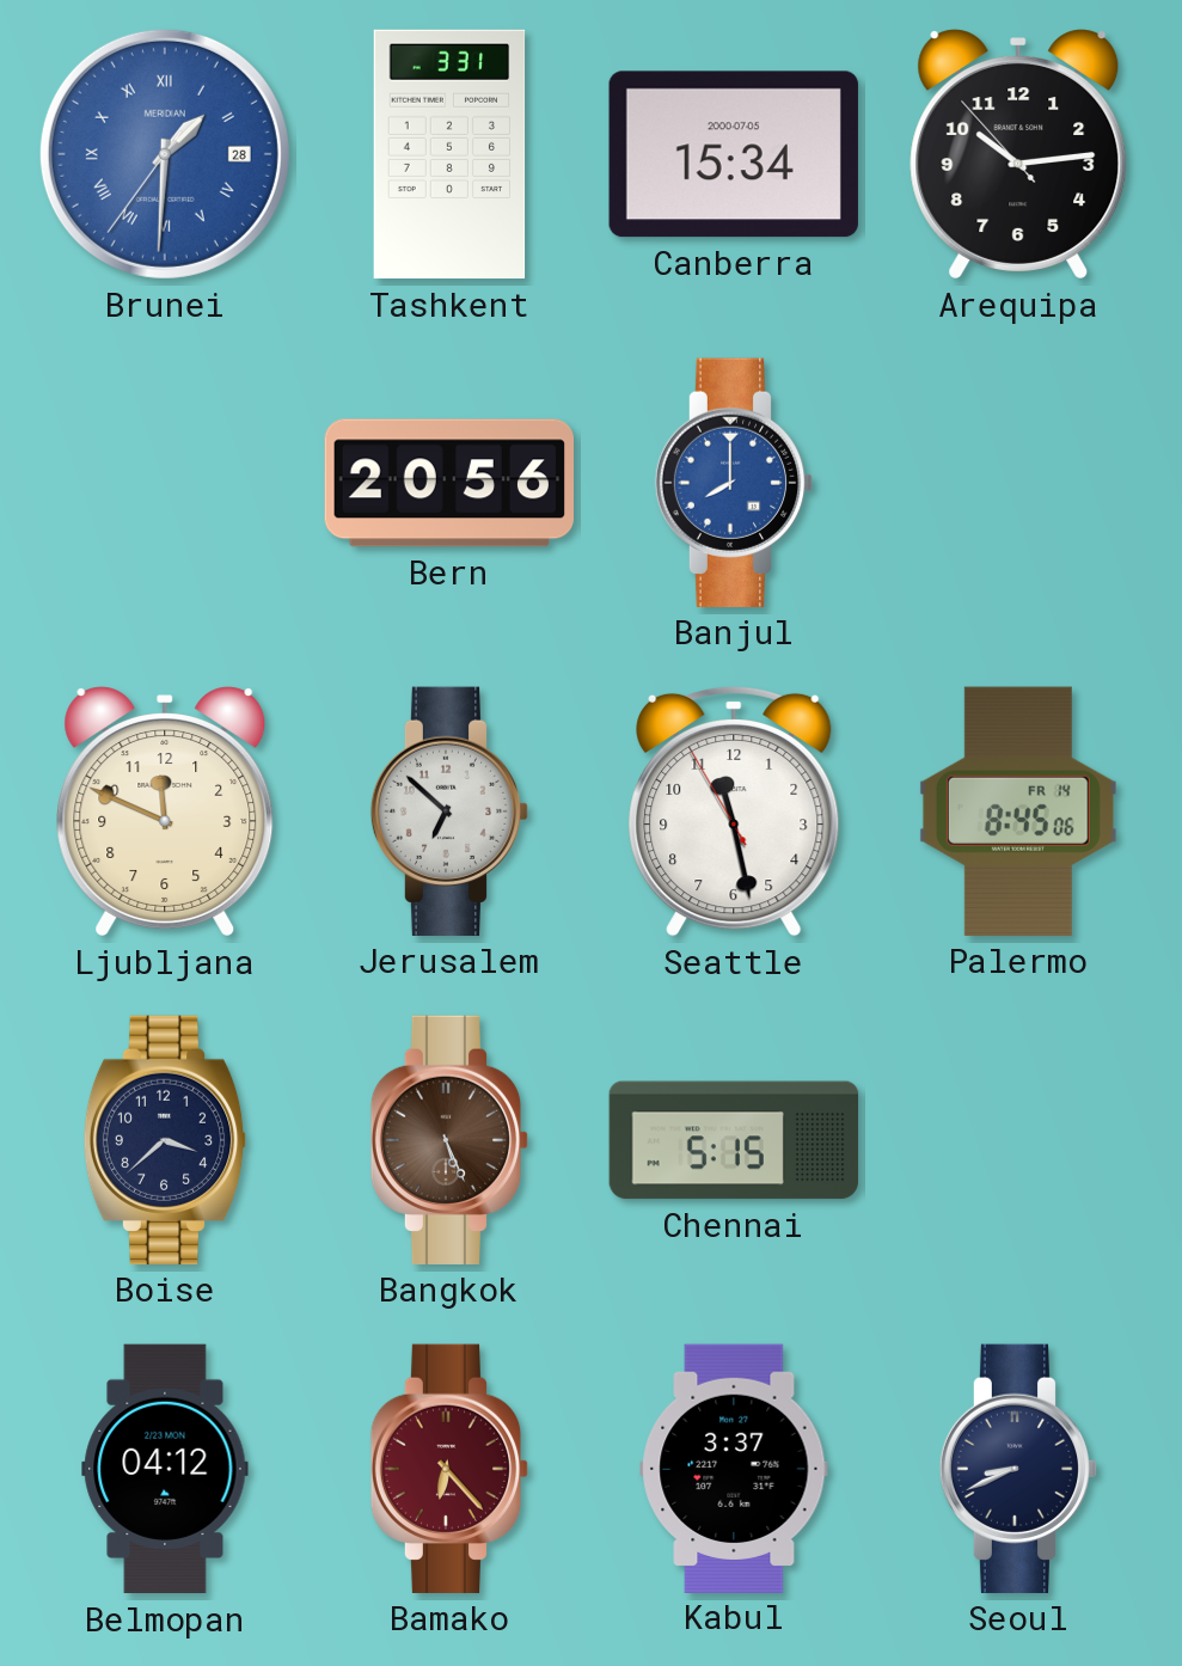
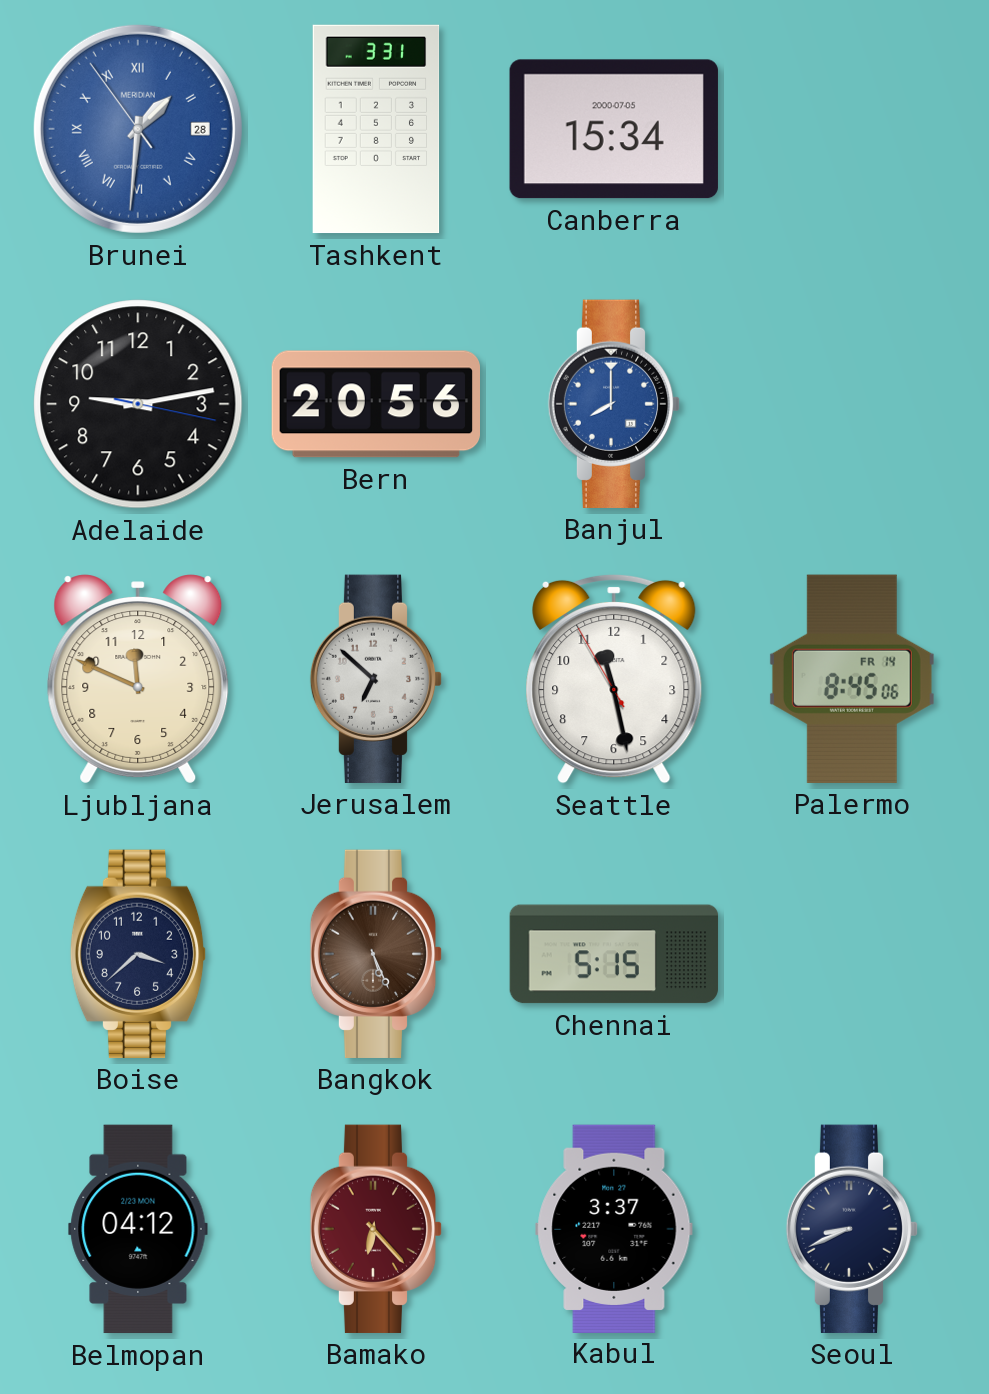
Brunei: 1:30:36 -> 1:30:54
Arequipa: 10:13 -> none
Adelaide: none -> 9:13
